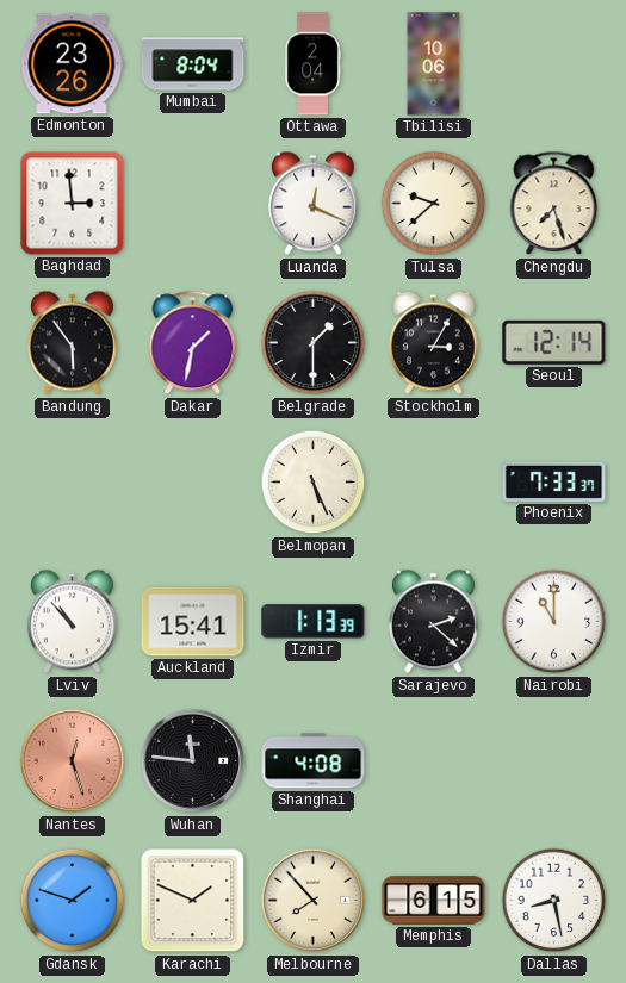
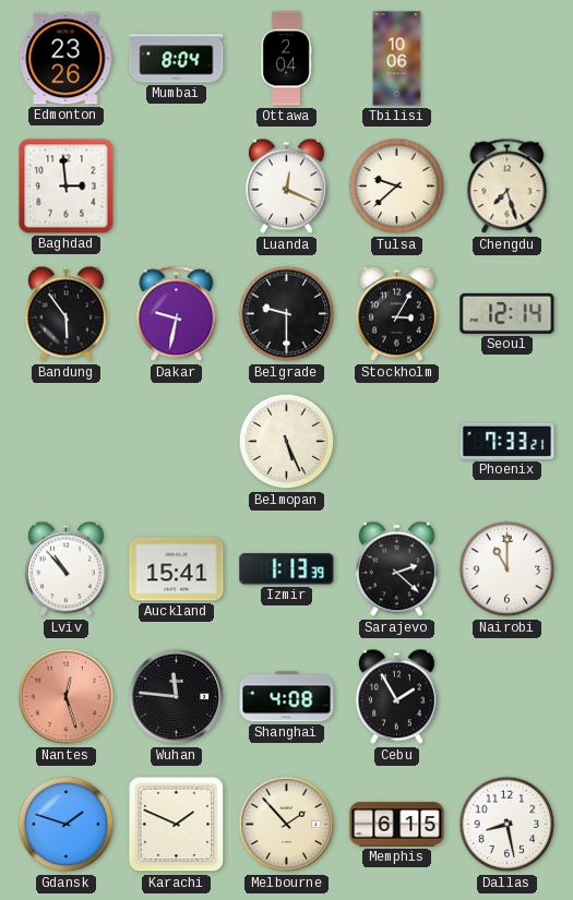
Dakar: 1:32 -> 9:32
Belgrade: 1:30 -> 9:30
Phoenix: 7:33:37 -> 7:33:21
Cebu: none -> 1:55
Melbourne: 7:53 -> 1:53
